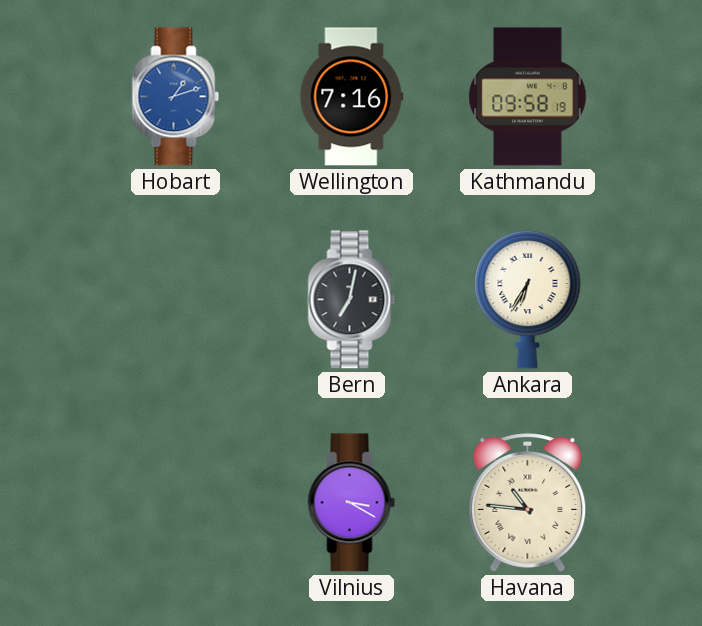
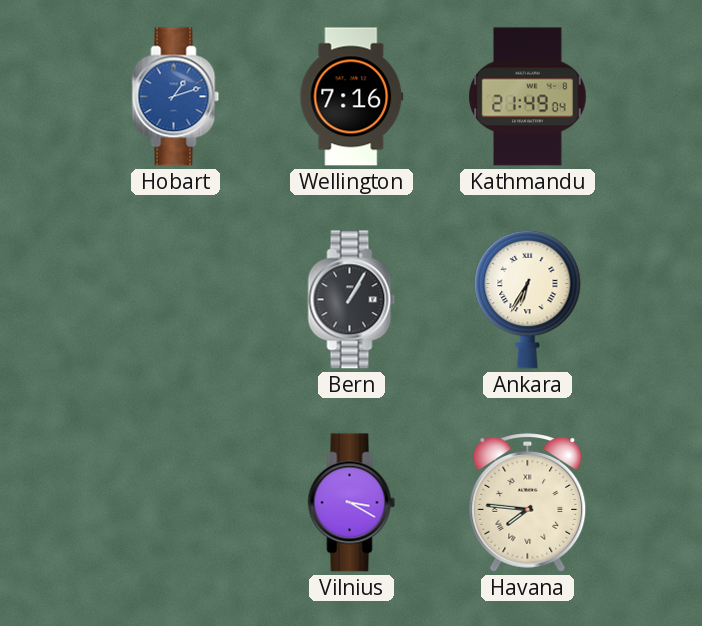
Kathmandu: 09:58 -> 21:49
Bern: 7:02 -> 1:05
Havana: 10:46 -> 7:46
